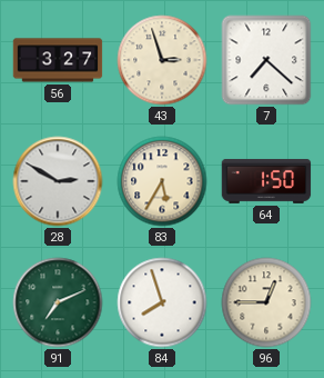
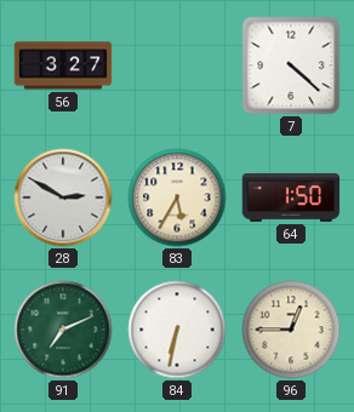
43: 2:57 -> none
7: 7:22 -> 4:22
84: 7:57 -> 6:32
